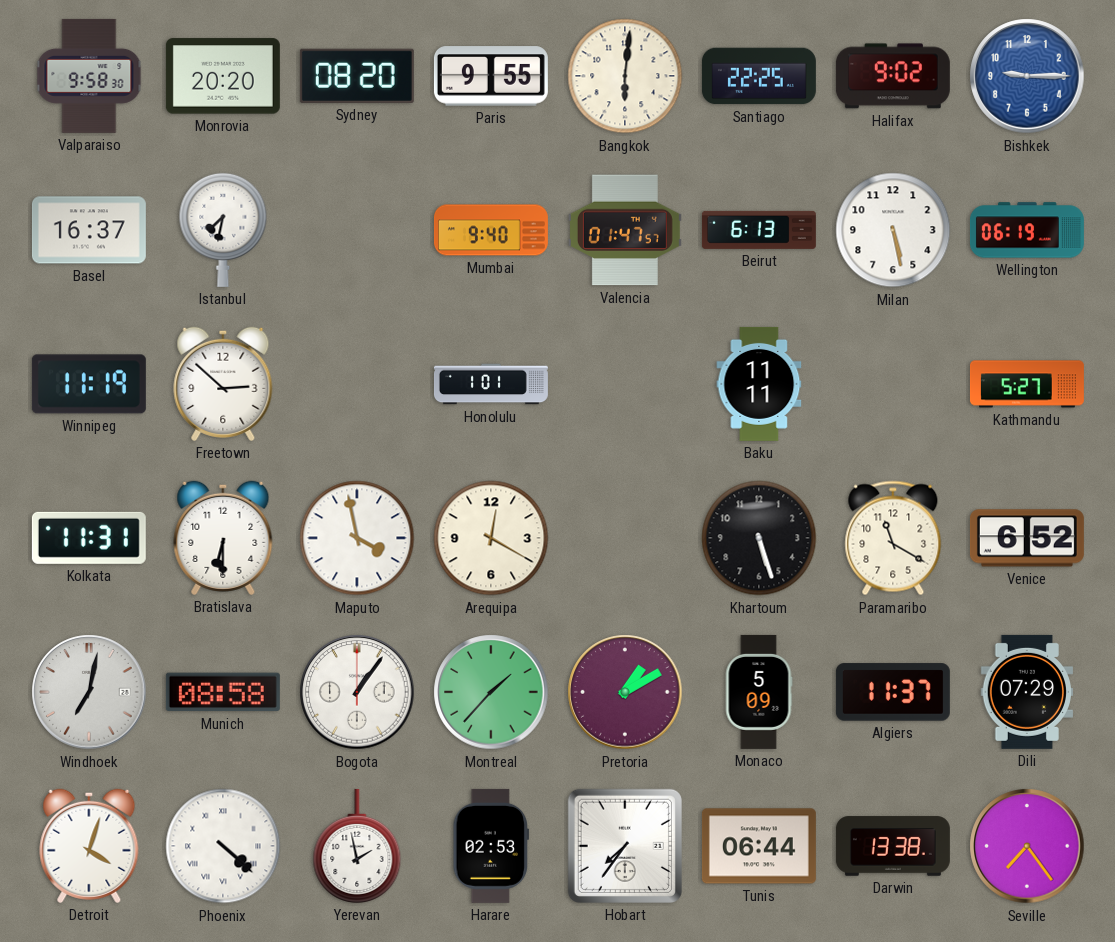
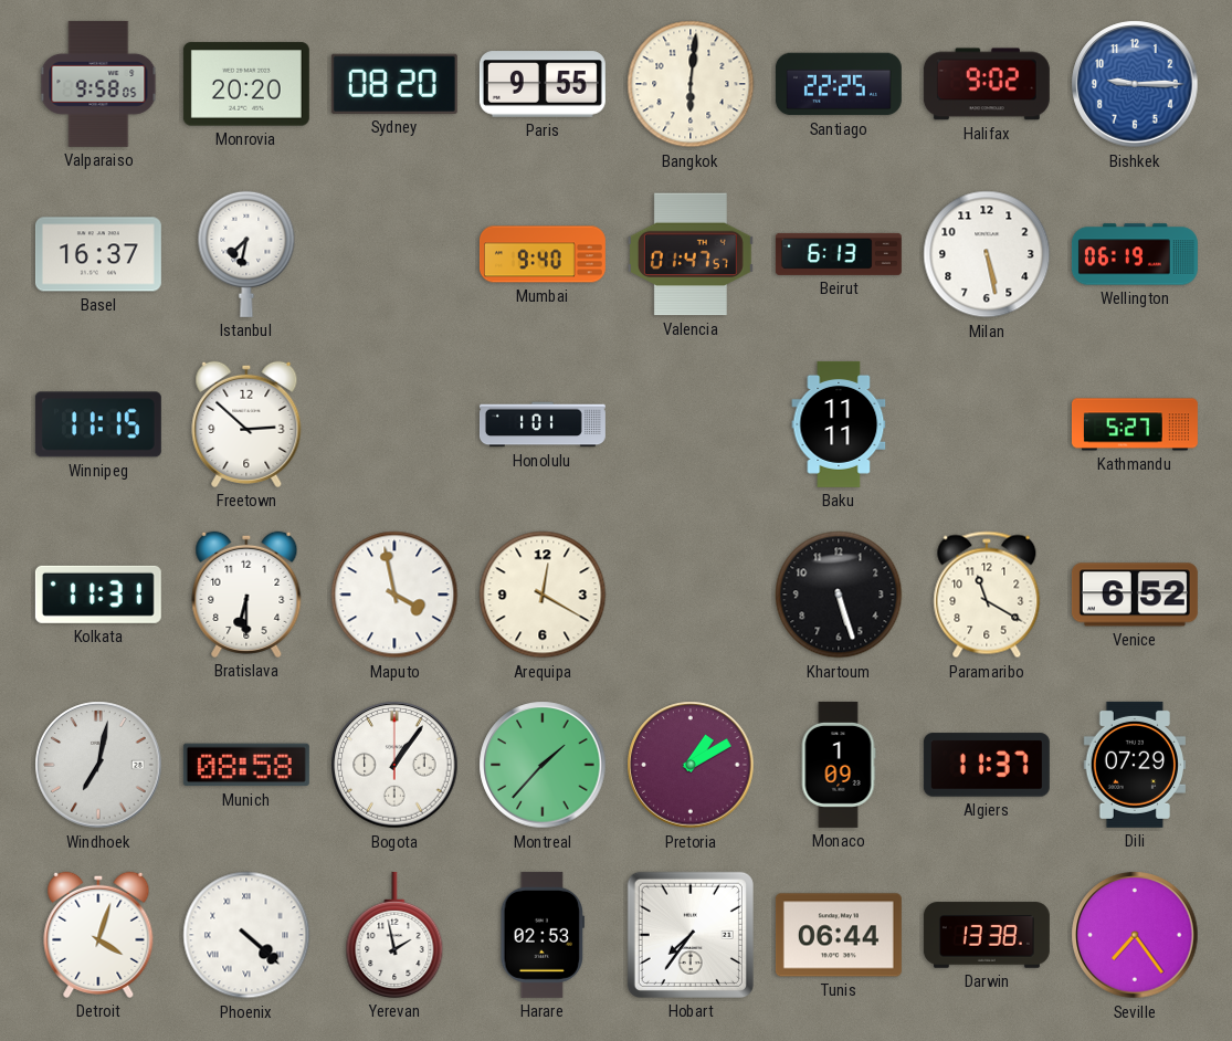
Valparaiso: 9:58:30 -> 9:58:05
Winnipeg: 11:19 -> 11:15
Monaco: 5:09 -> 1:09
